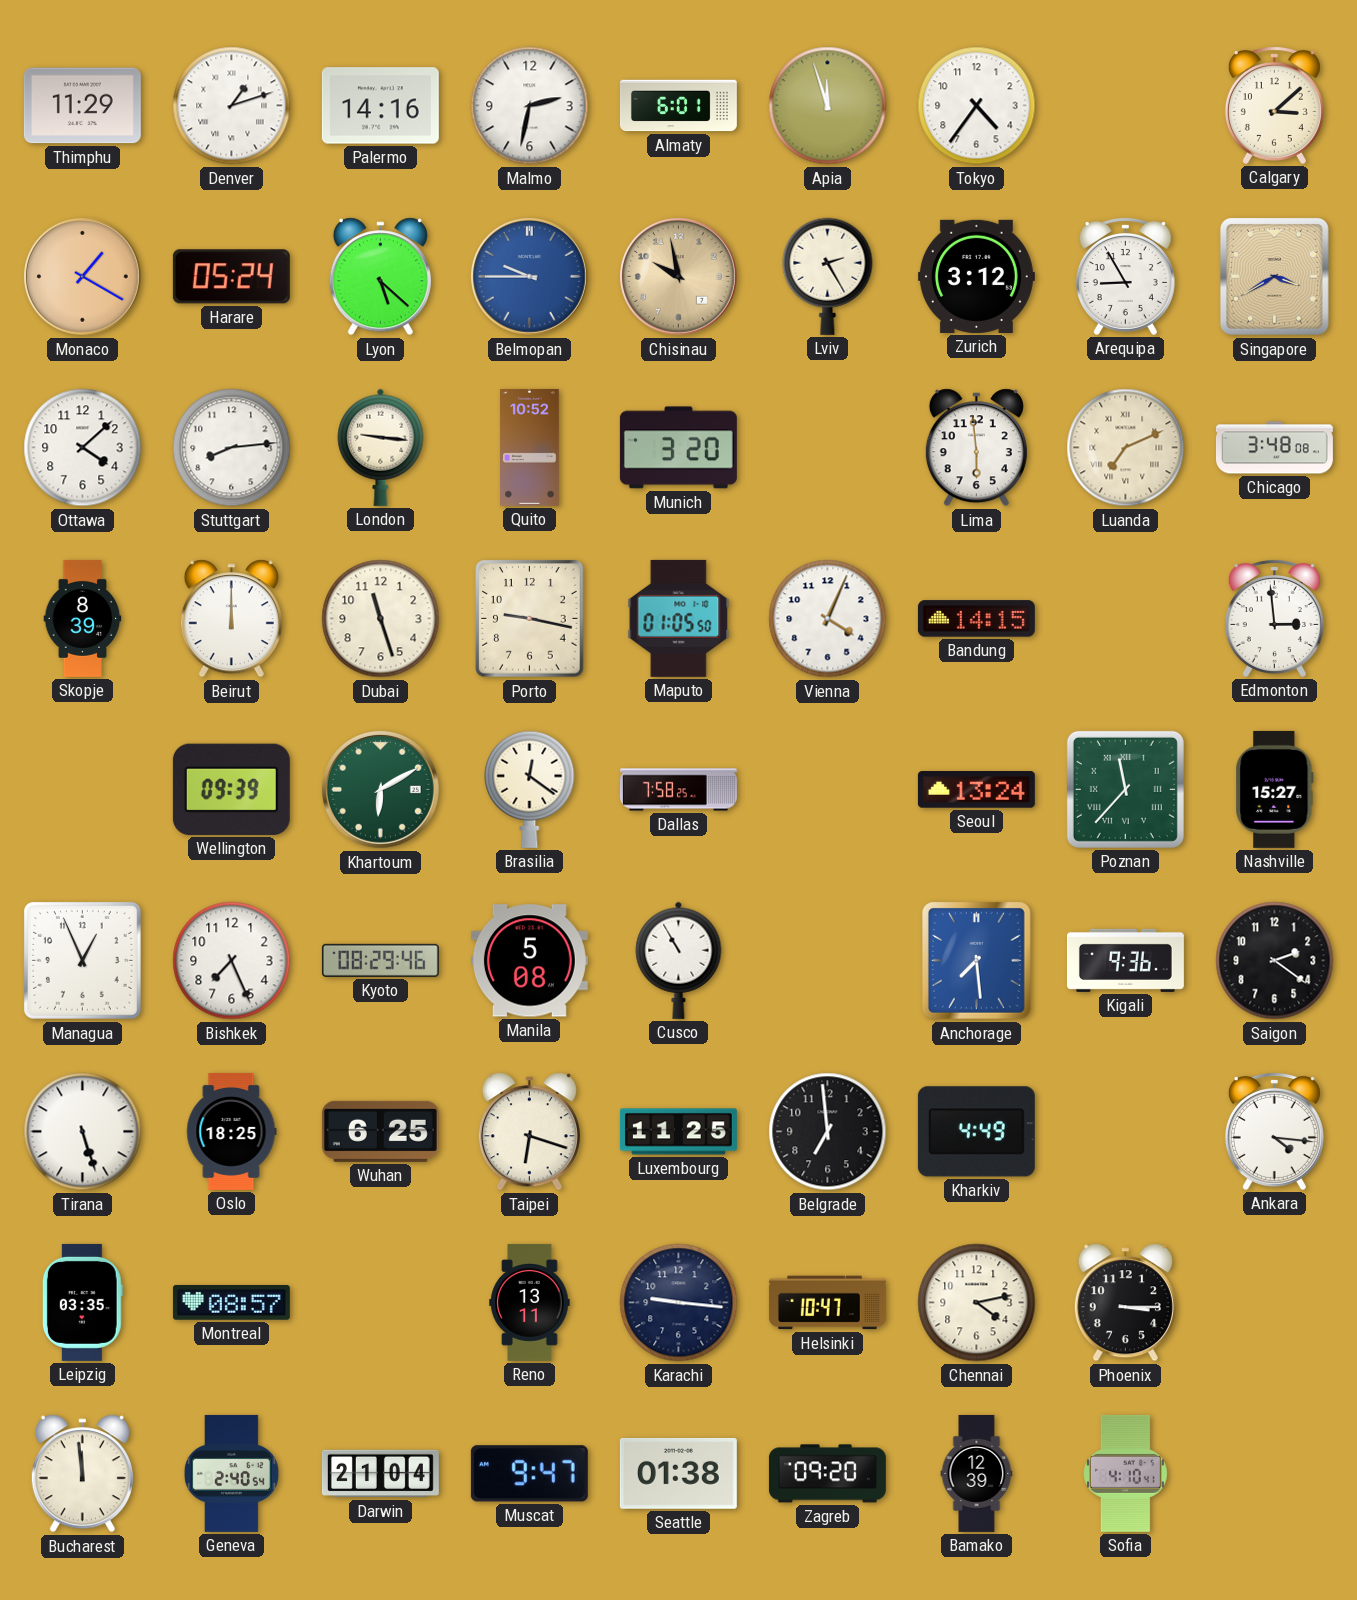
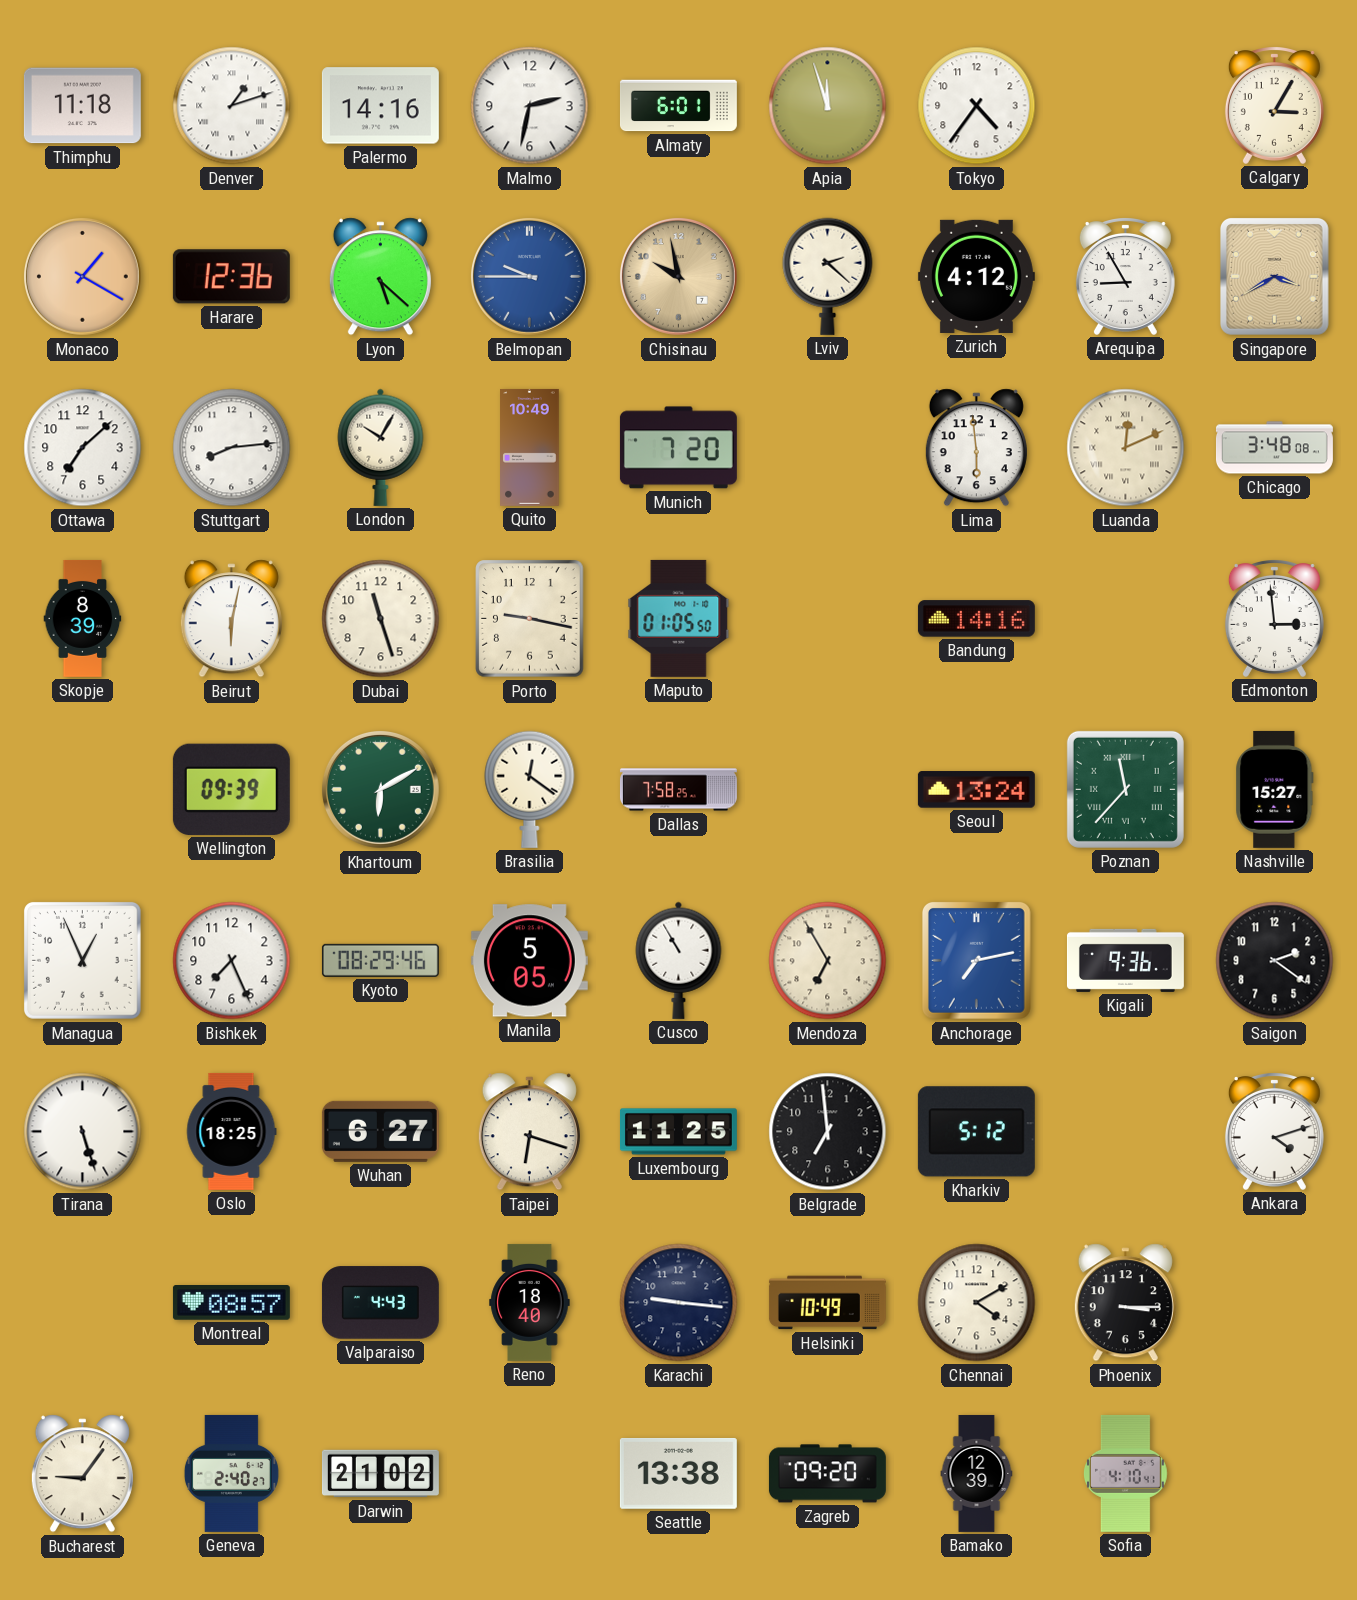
Thimphu: 11:29 -> 11:18
Calgary: 3:08 -> 3:05
Harare: 05:24 -> 12:36
Lviv: 2:25 -> 2:22
Zurich: 3:12 -> 4:12
Ottawa: 4:08 -> 7:08
London: 9:16 -> 10:05
Quito: 10:52 -> 10:49
Munich: 3:20 -> 7:20
Luanda: 7:11 -> 12:11
Beirut: 12:00 -> 6:02
Vienna: 4:04 -> none
Bandung: 14:15 -> 14:16
Manila: 5:08 -> 5:05
Mendoza: none -> 6:55
Anchorage: 7:29 -> 7:13
Wuhan: 6:25 -> 6:27
Kharkiv: 4:49 -> 5:12
Ankara: 4:16 -> 4:12
Leipzig: 03:35 -> none
Valparaiso: none -> 4:43
Reno: 13:11 -> 18:40
Helsinki: 10:47 -> 10:49
Chennai: 4:13 -> 4:10
Bucharest: 11:59 -> 9:06
Geneva: 2:40:54 -> 2:40:27
Darwin: 21:04 -> 21:02
Muscat: 9:47 -> none
Seattle: 01:38 -> 13:38
